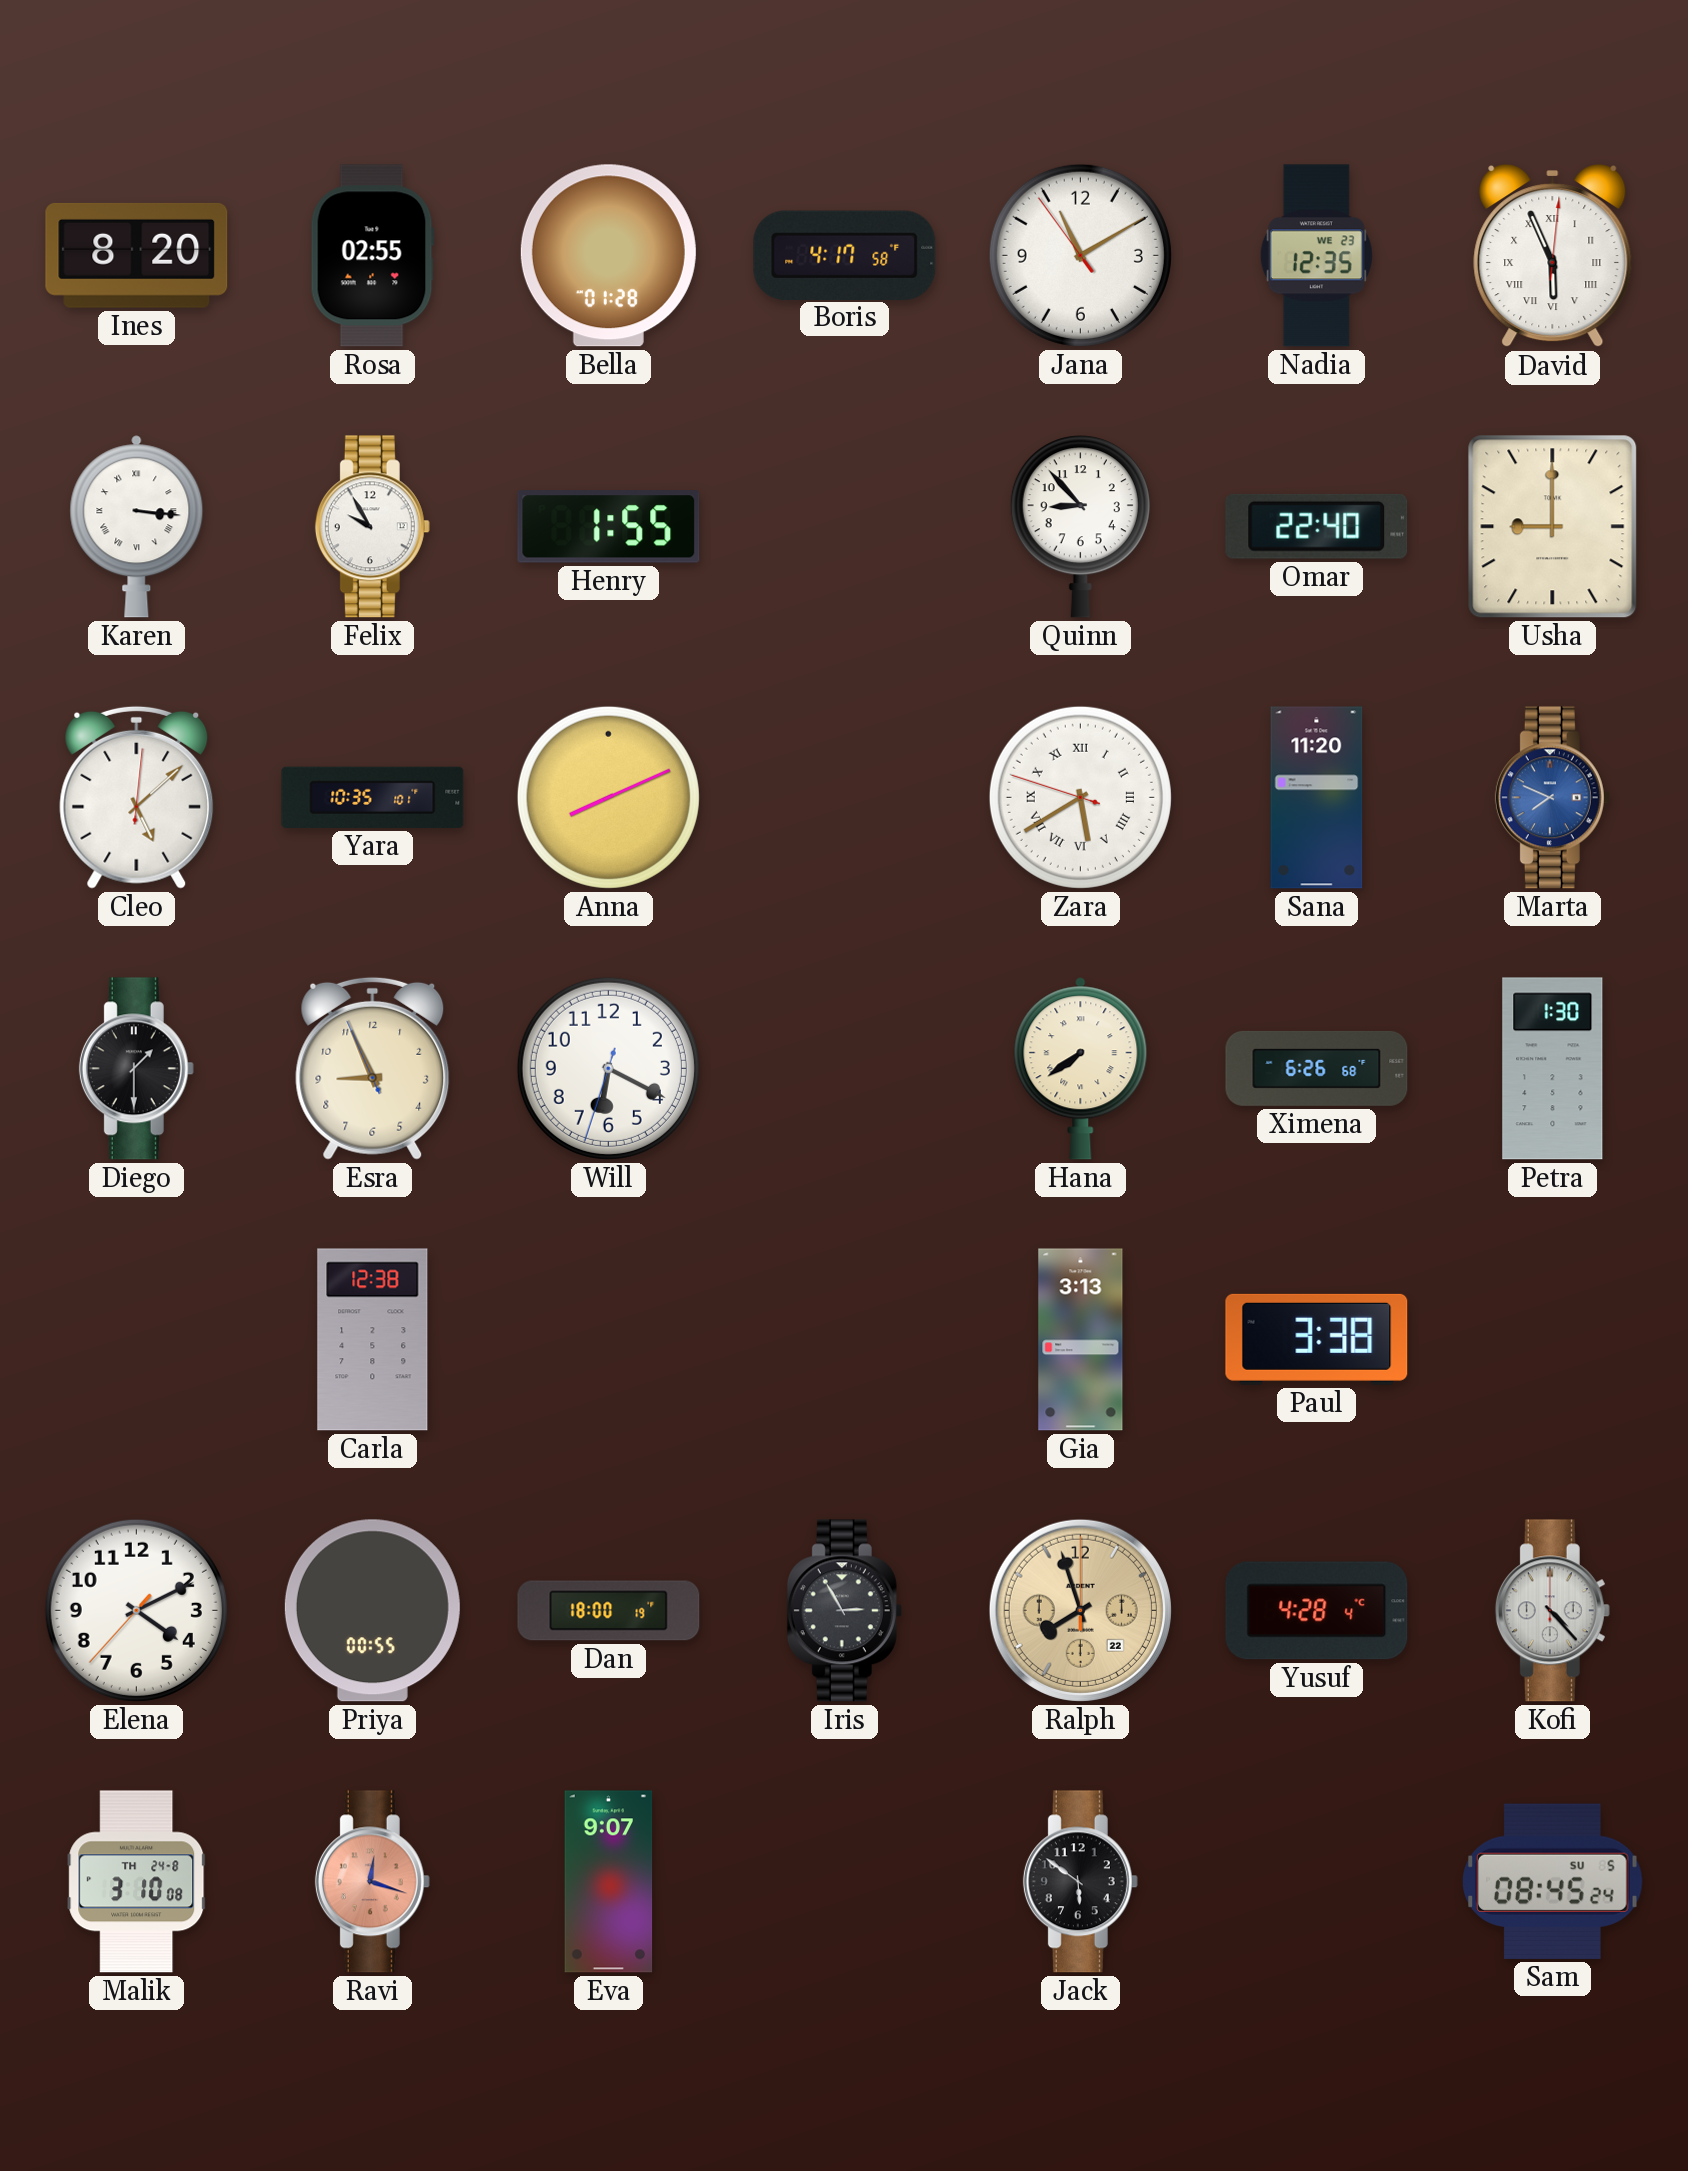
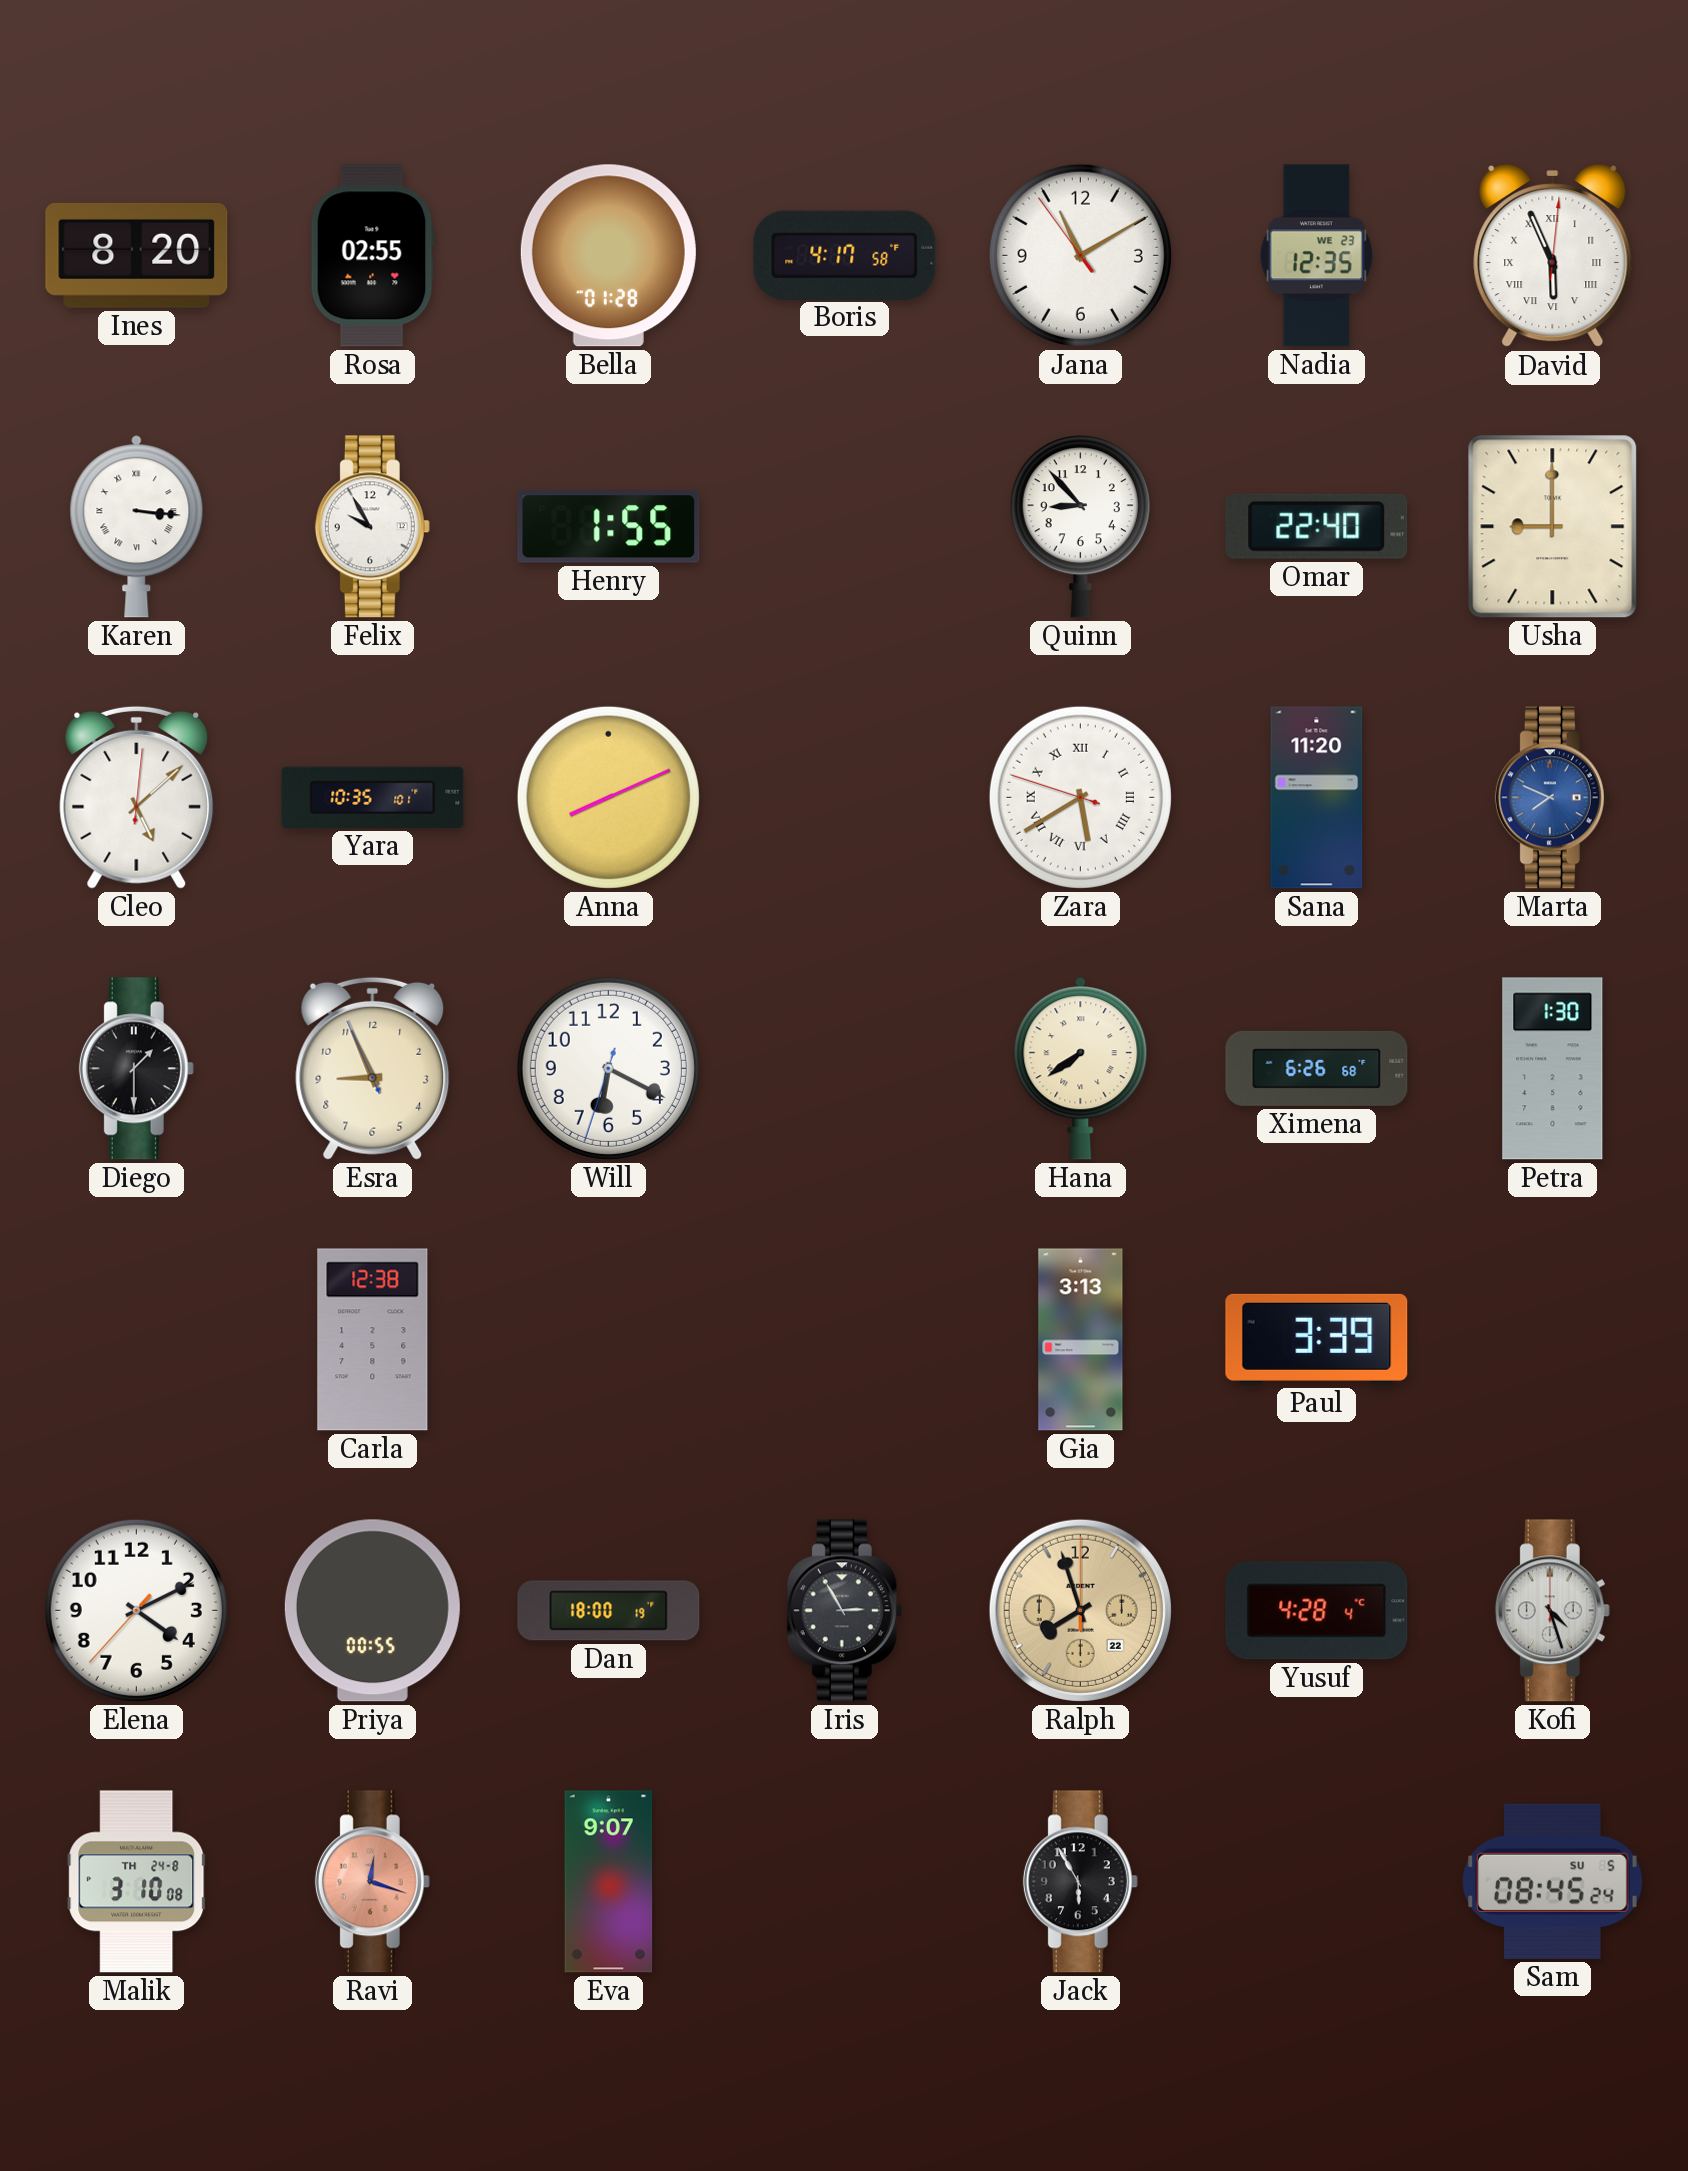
Paul: 3:38 -> 3:39
Kofi: 4:23 -> 4:27
Jack: 5:51 -> 5:55
